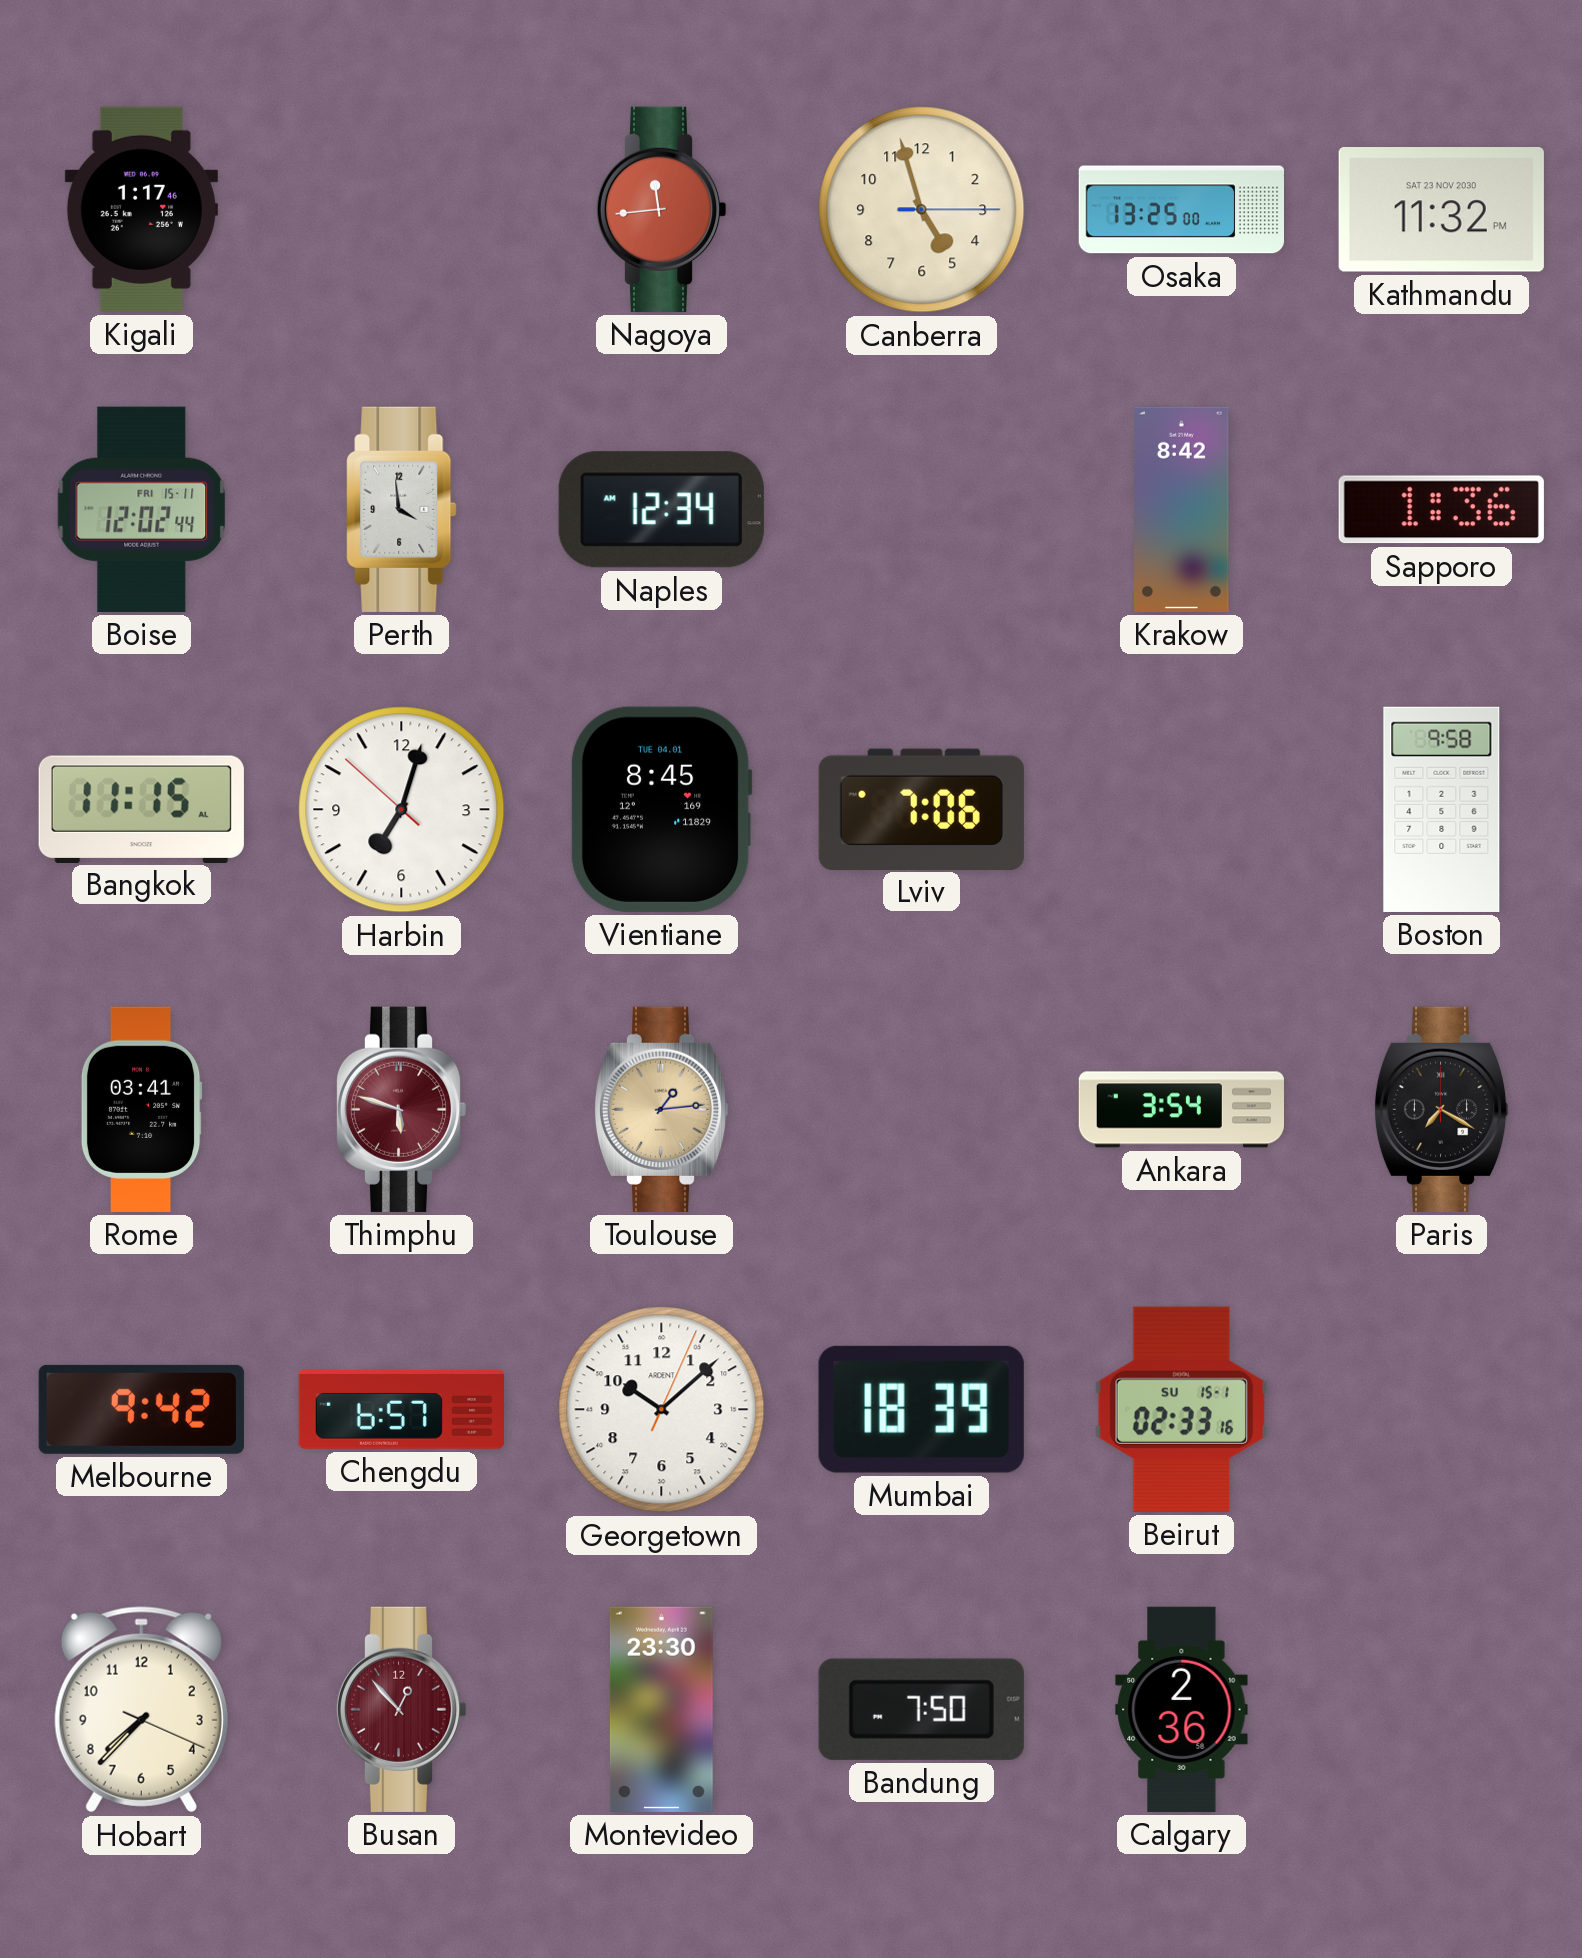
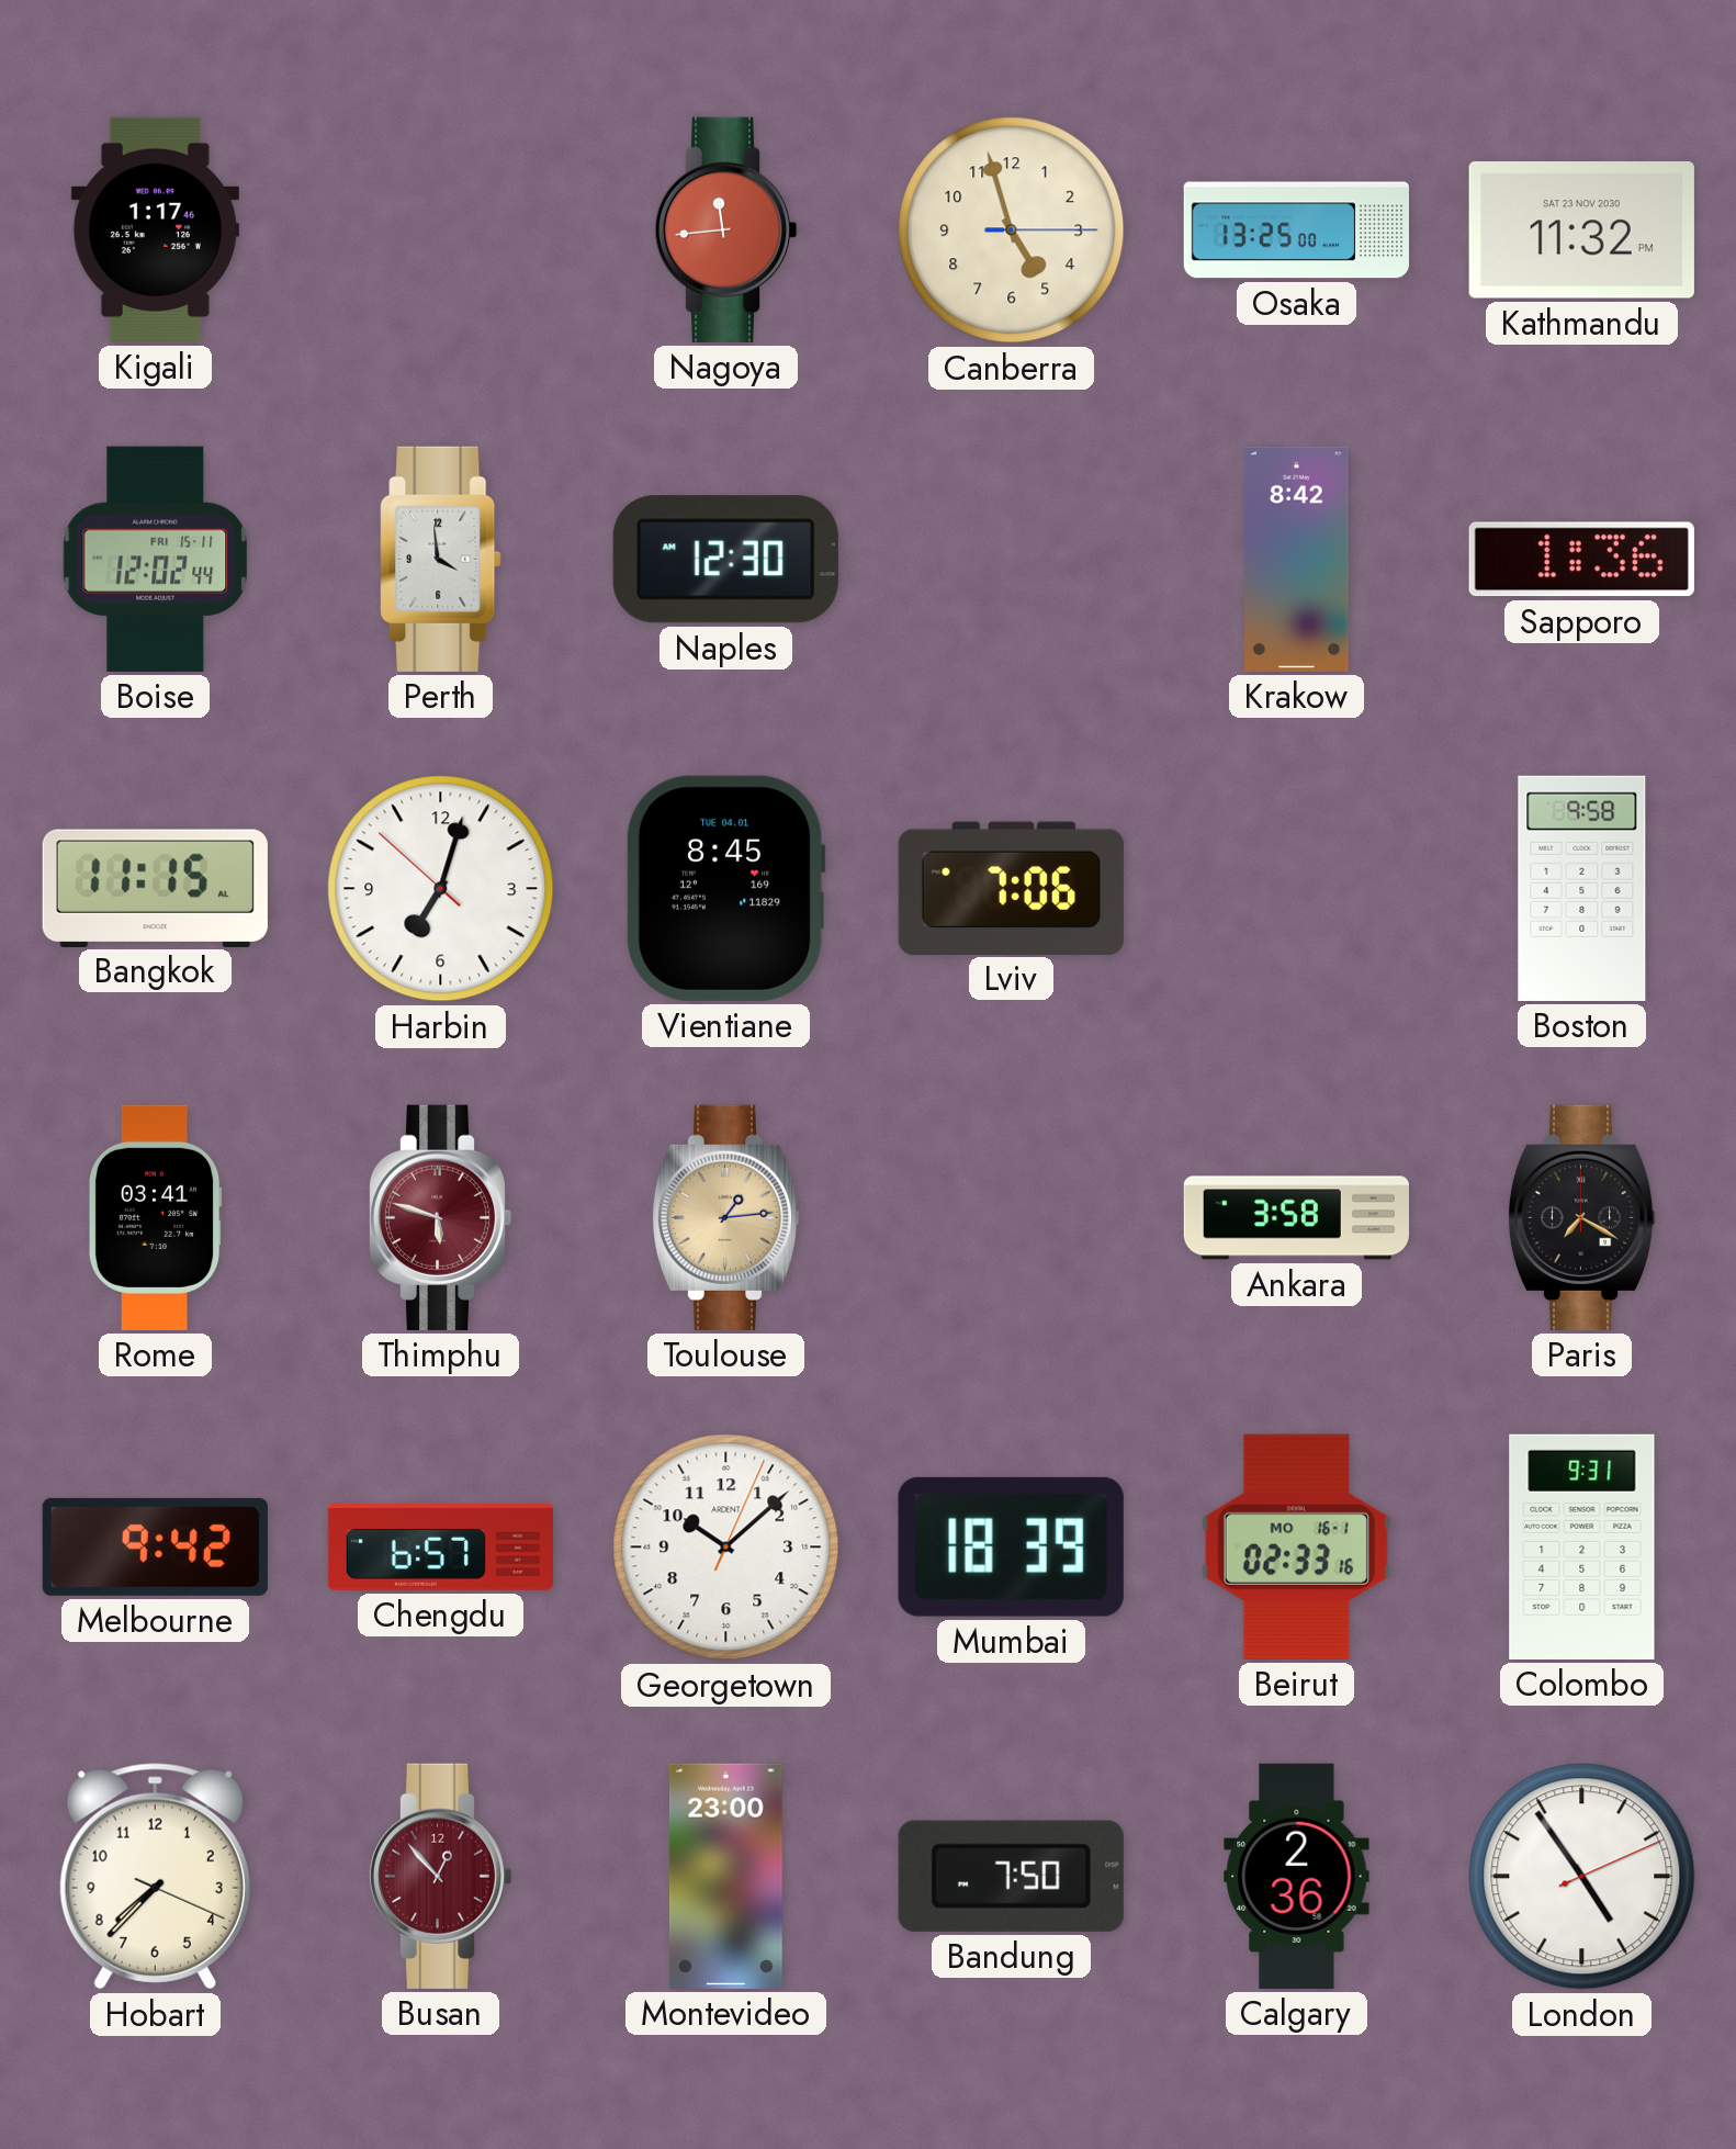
Naples: 12:34 -> 12:30
Ankara: 3:54 -> 3:58
Beirut date: SU 15-1 -> MO 16-1
Colombo: none -> 9:31
Montevideo: 23:30 -> 23:00
London: none -> 4:54
